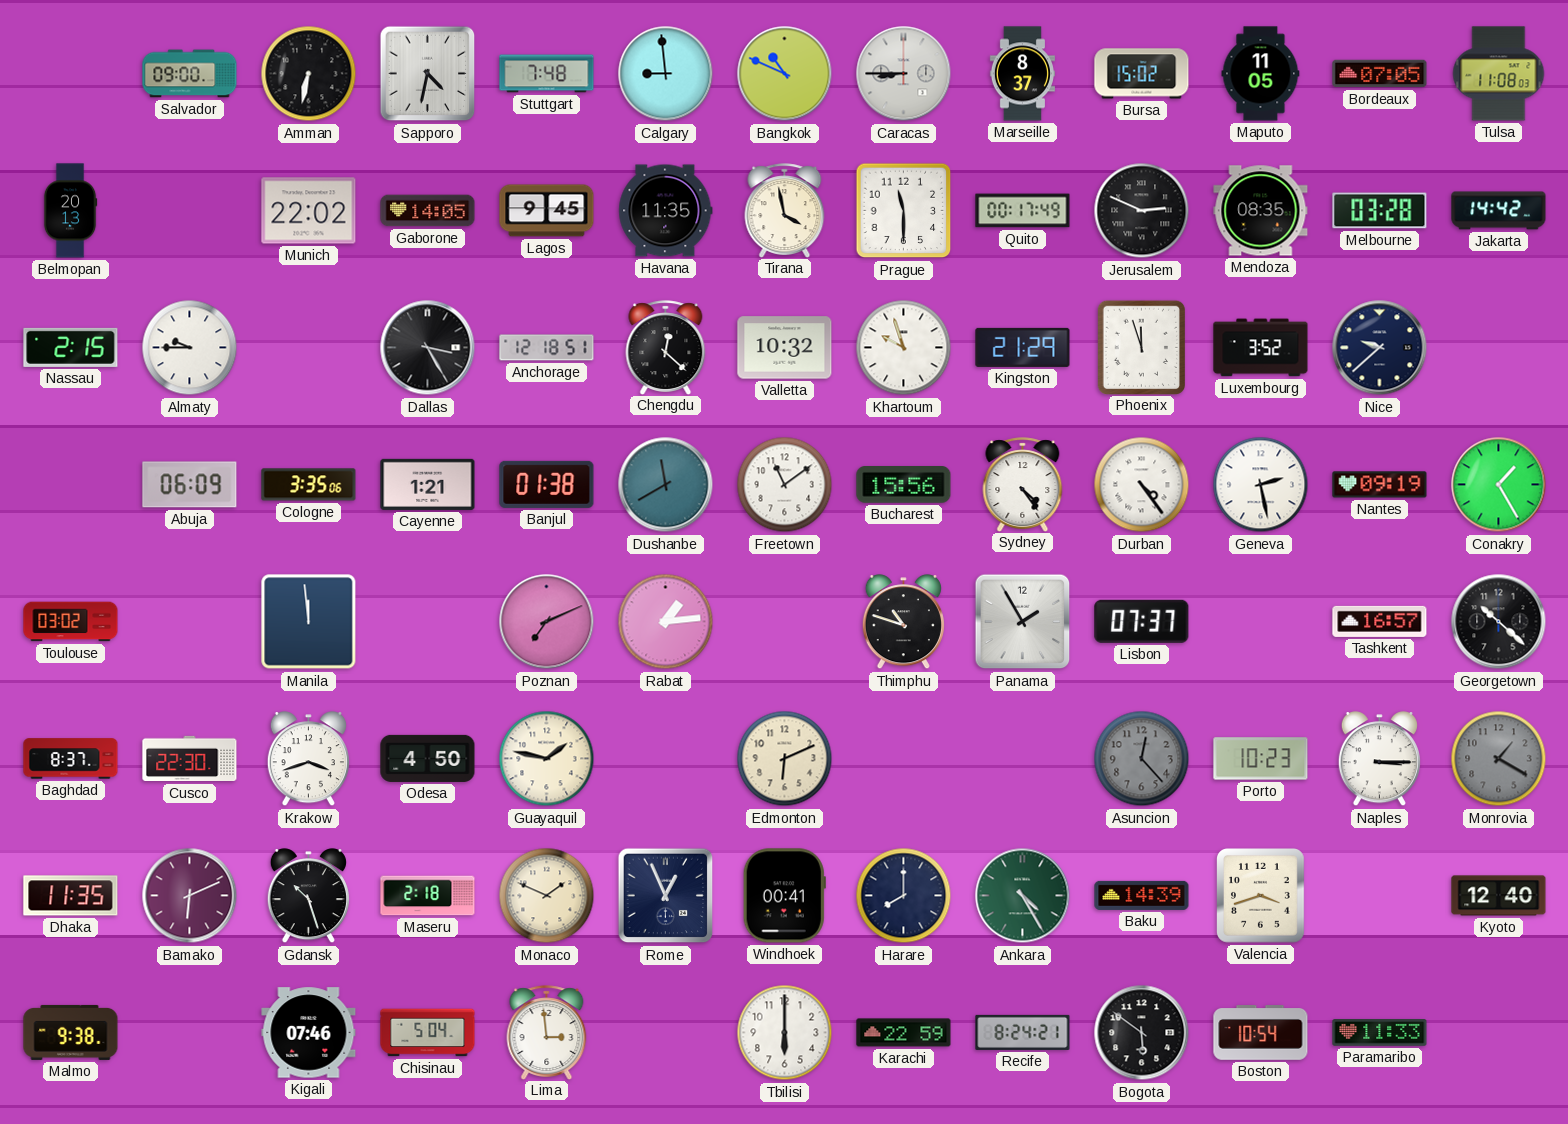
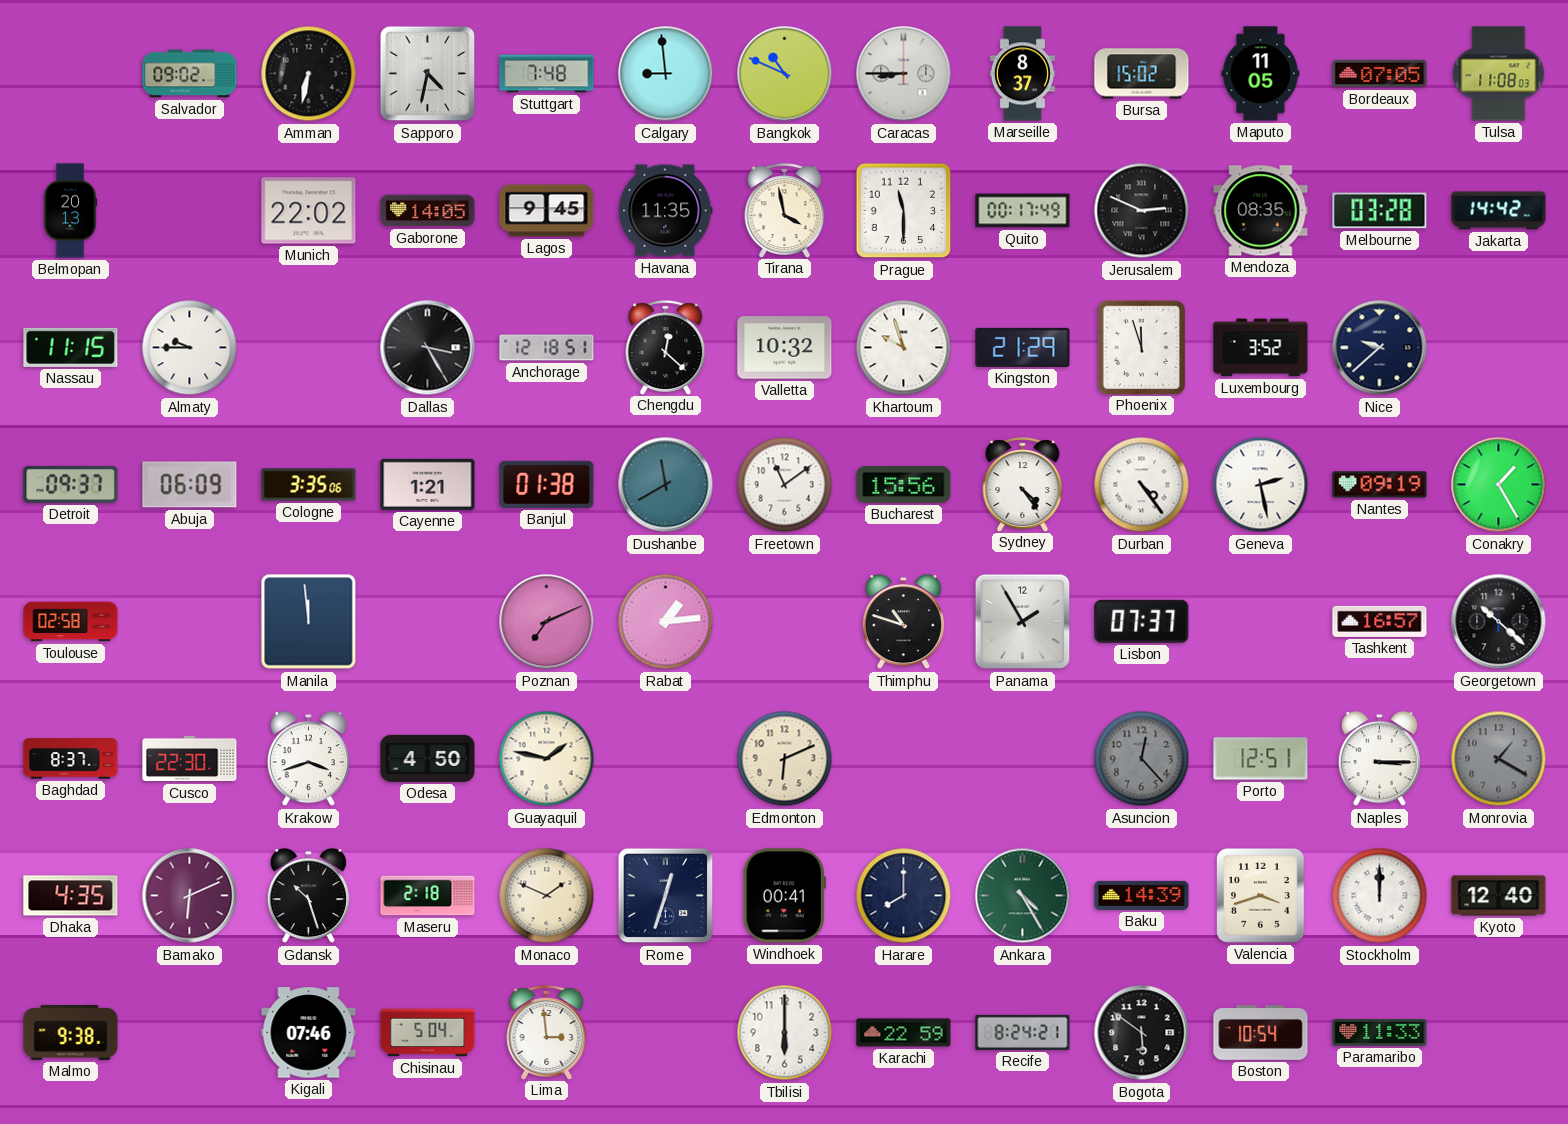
Salvador: 09:00 -> 09:02
Nassau: 2:15 -> 11:15
Detroit: none -> 09:37
Toulouse: 03:02 -> 02:58
Porto: 10:23 -> 12:51
Dhaka: 11:35 -> 4:35
Rome: 12:56 -> 12:33
Stockholm: none -> 12:00
